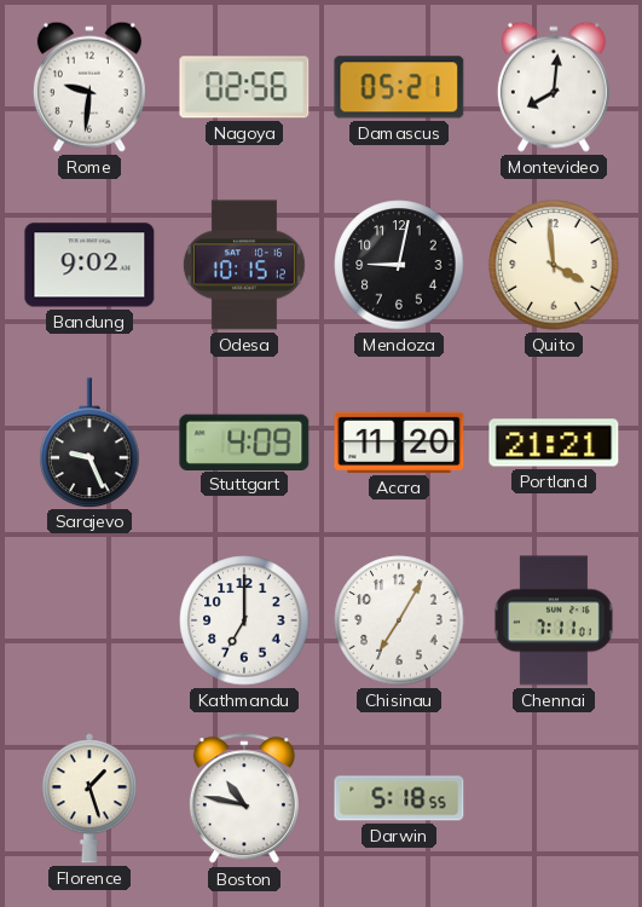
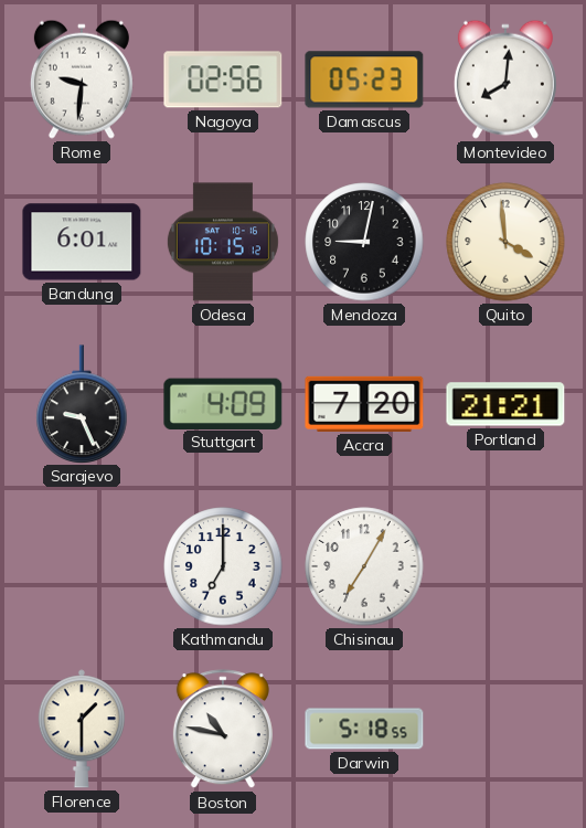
Damascus: 05:21 -> 05:23
Bandung: 9:02 -> 6:01
Accra: 11:20 -> 7:20
Chennai: 7:11 -> none
Florence: 1:27 -> 1:30
